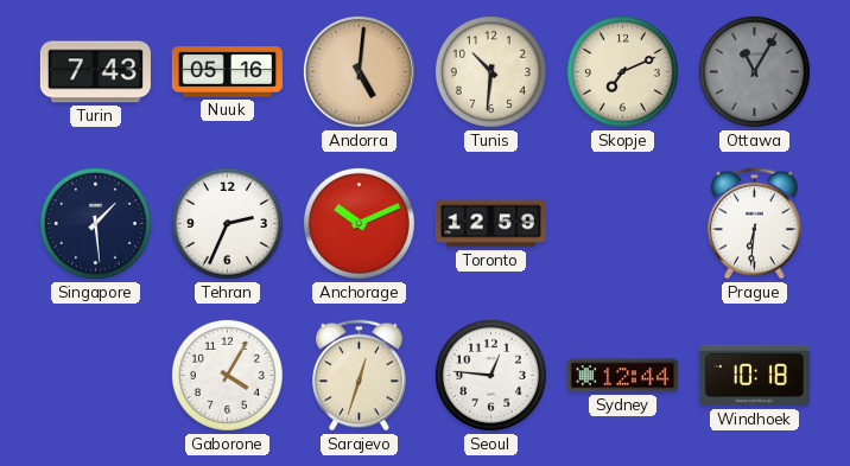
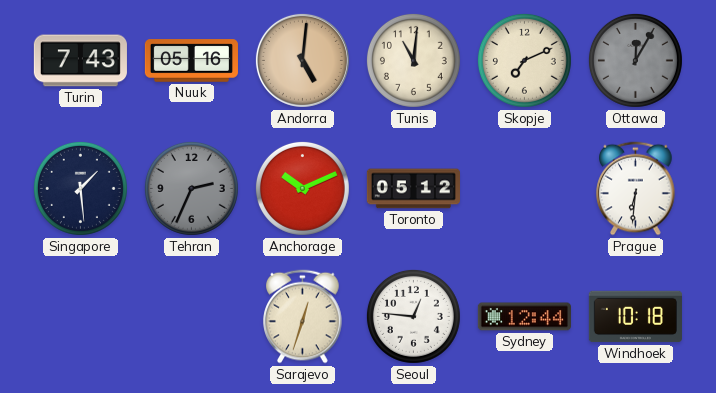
Tunis: 10:31 -> 11:01
Ottawa: 11:05 -> 12:05
Tehran dial: white -> grey
Toronto: 12:59 -> 05:12
Gaborone: 4:05 -> none
